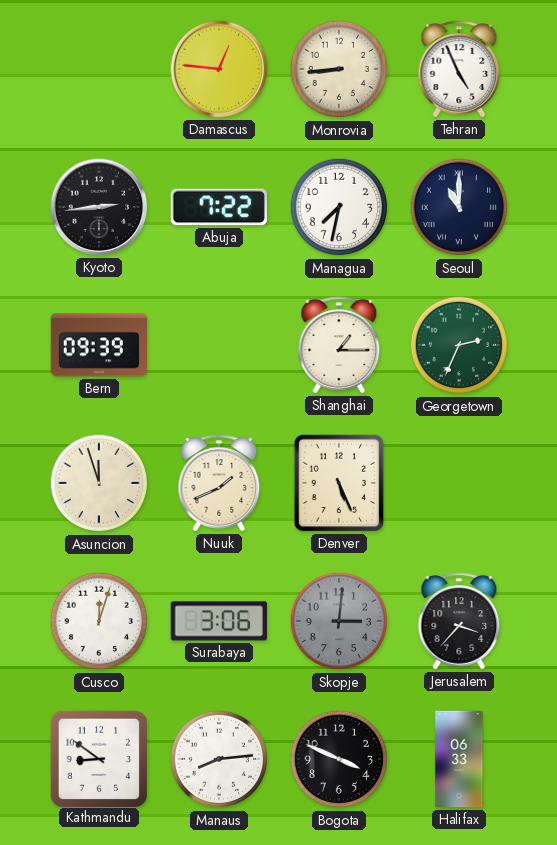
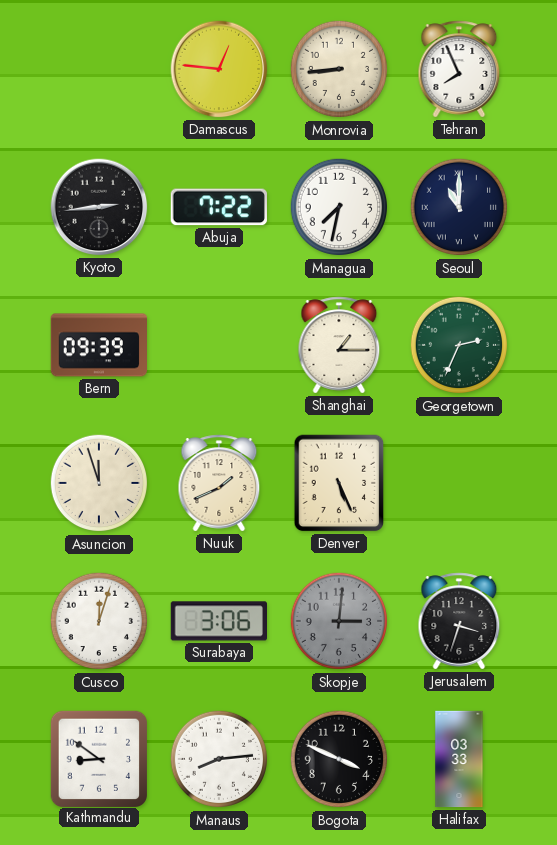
Tehran: 4:56 -> 7:56
Jerusalem: 3:37 -> 3:33
Halifax: 06:33 -> 03:33
